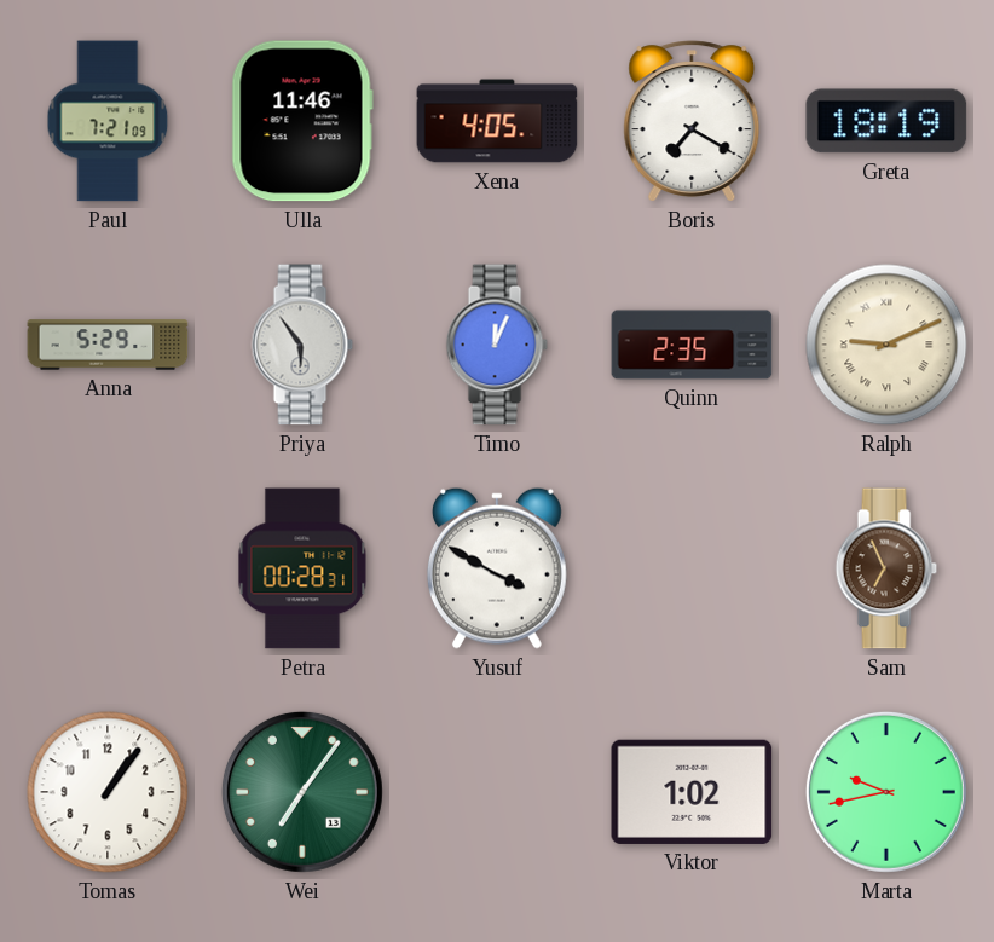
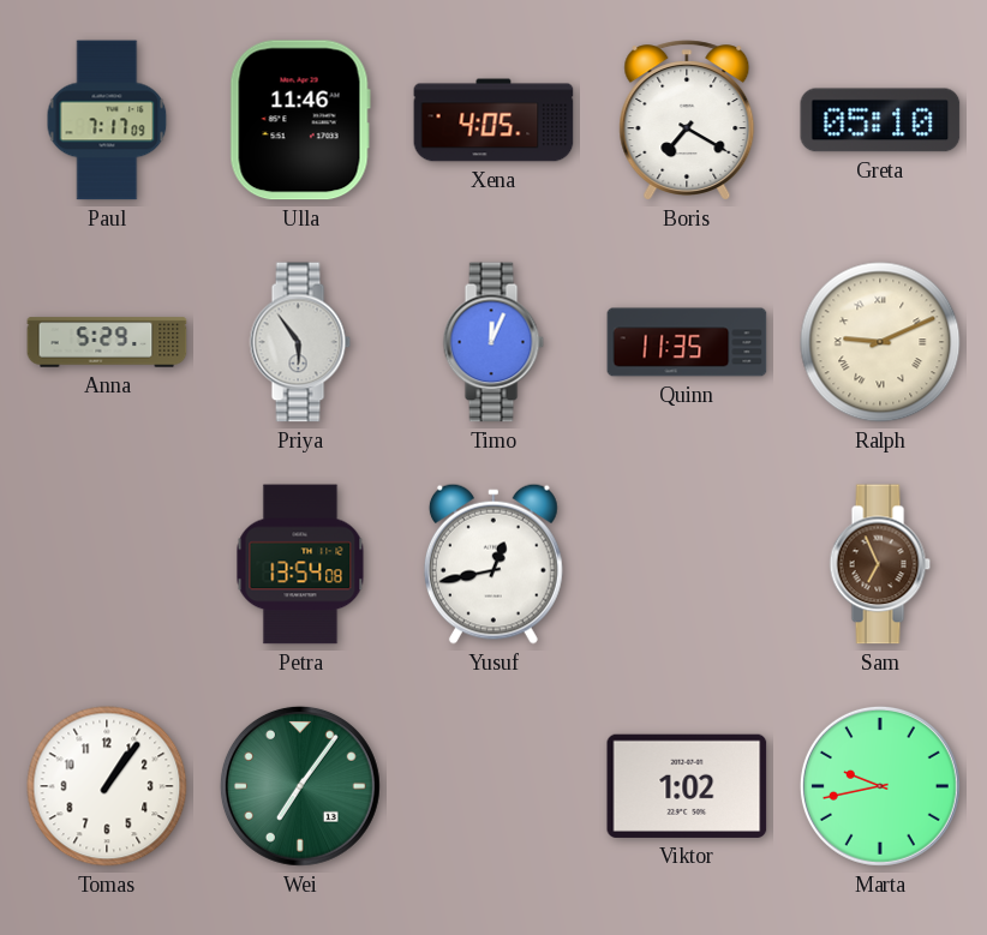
Paul: 7:21 -> 7:17
Greta: 18:19 -> 05:10
Quinn: 2:35 -> 11:35
Petra: 00:28 -> 13:54
Yusuf: 3:50 -> 12:43
